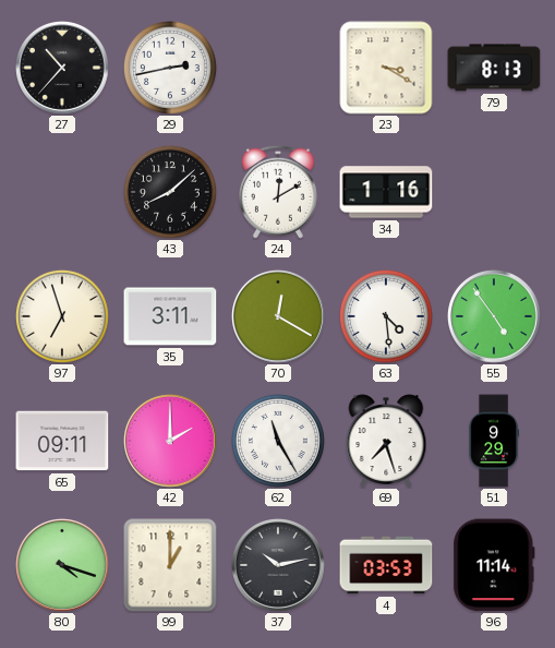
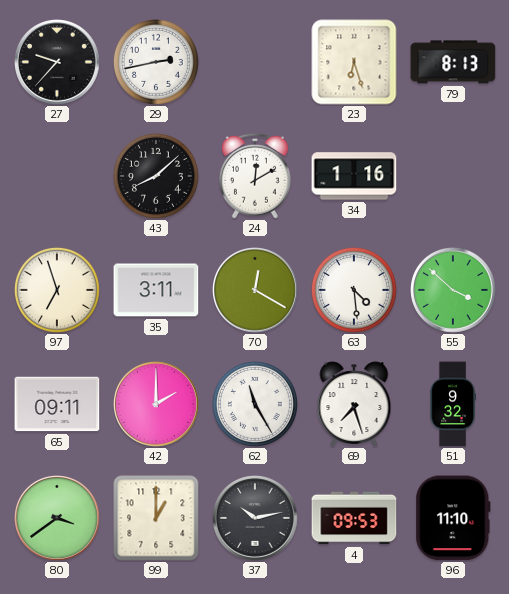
27: 10:37 -> 9:37
23: 3:20 -> 6:27
55: 4:54 -> 3:52
51: 9:29 -> 9:32
80: 4:18 -> 3:39
4: 03:53 -> 09:53
96: 11:14 -> 11:10
